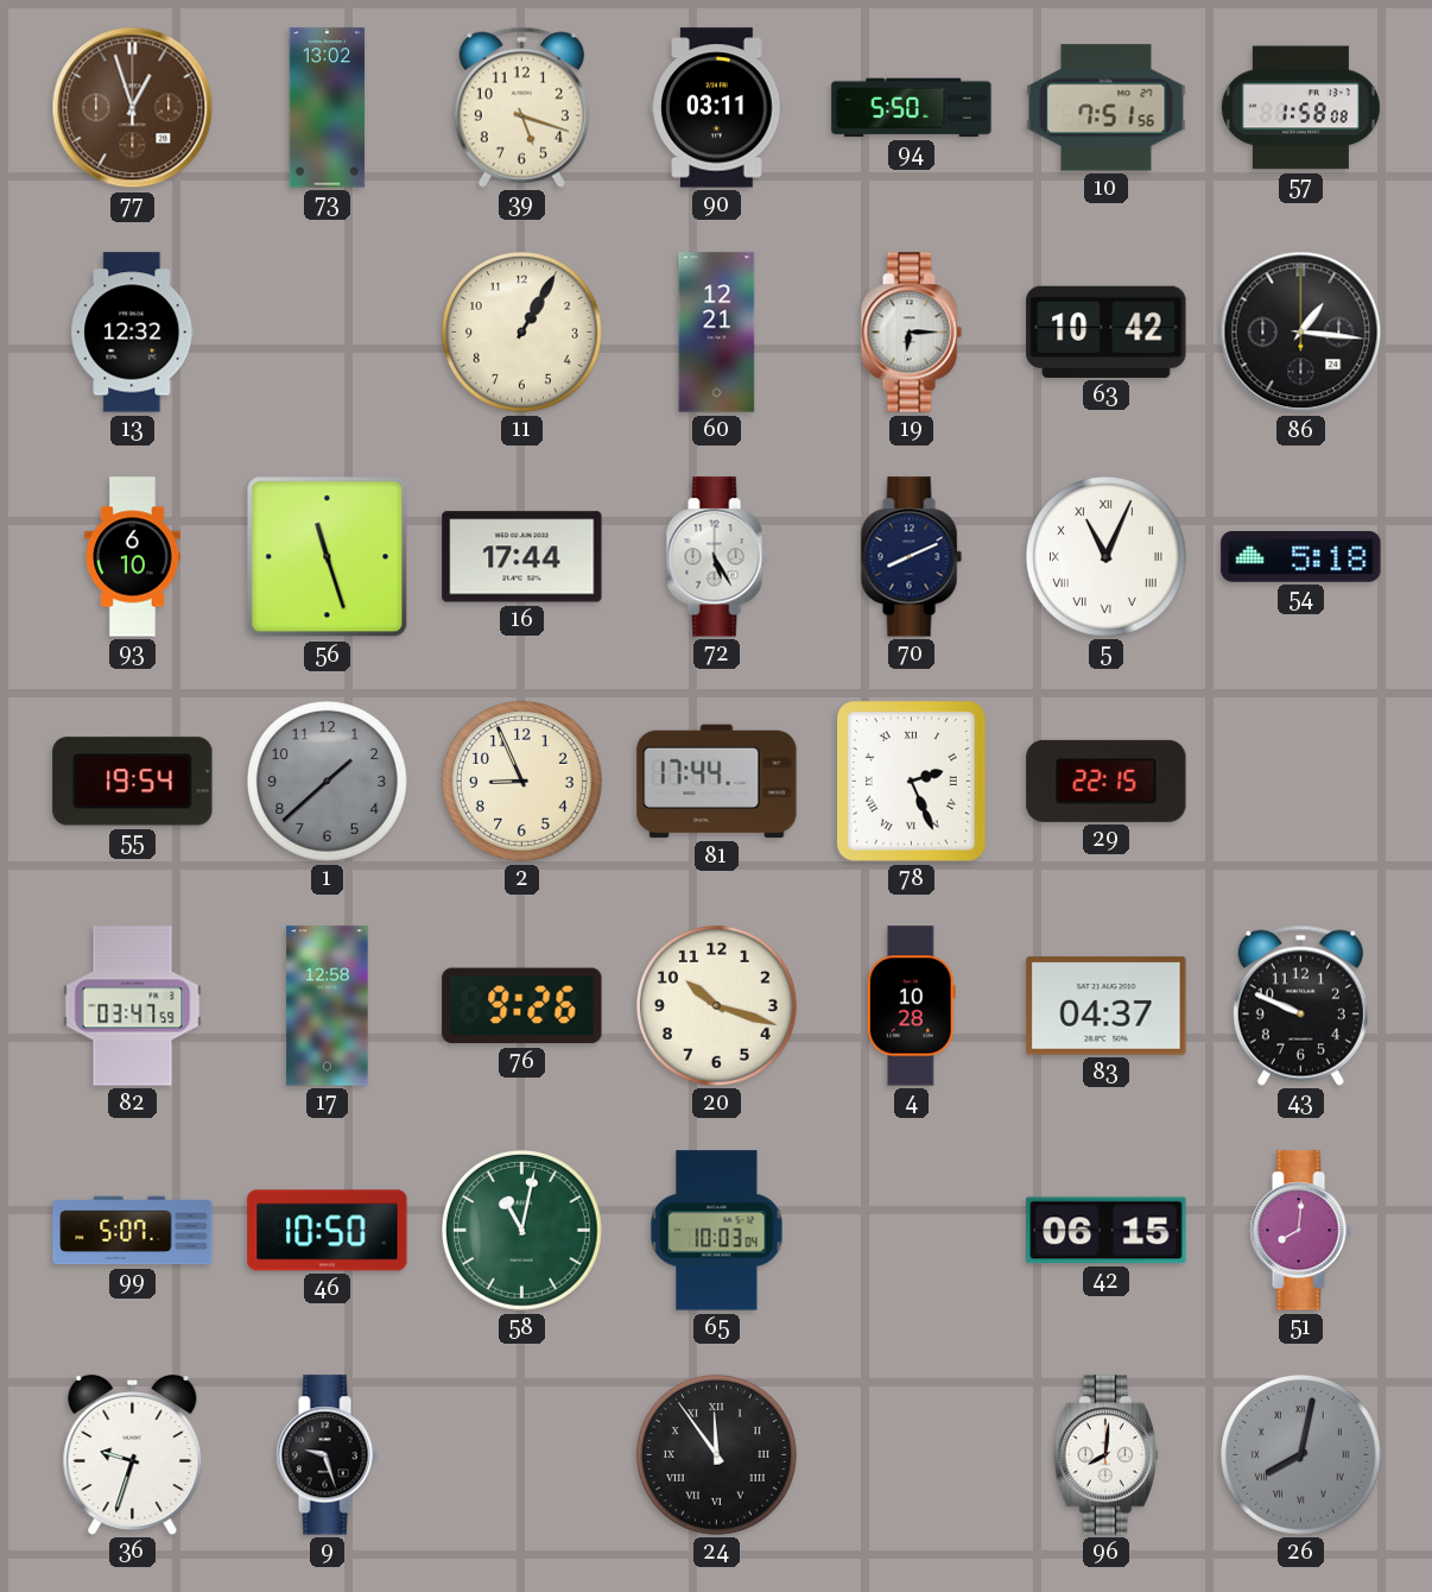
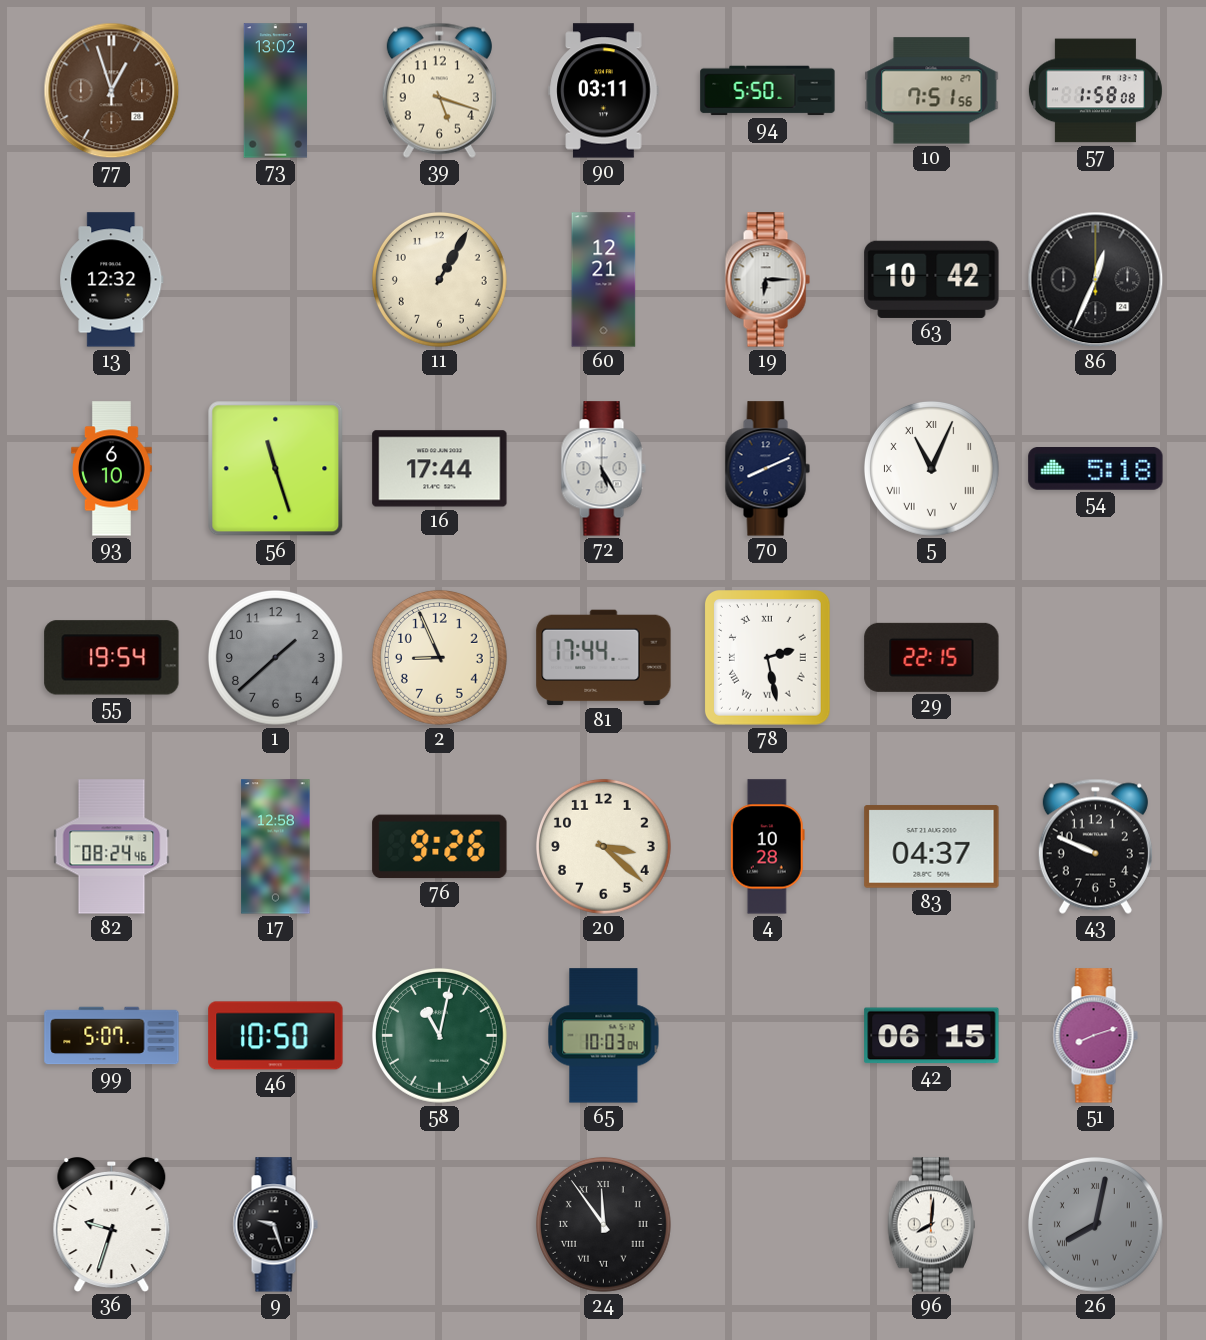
86: 1:16 -> 12:34
78: 2:26 -> 2:28
82: 03:47 -> 08:24
20: 10:18 -> 3:22
51: 8:01 -> 8:12
